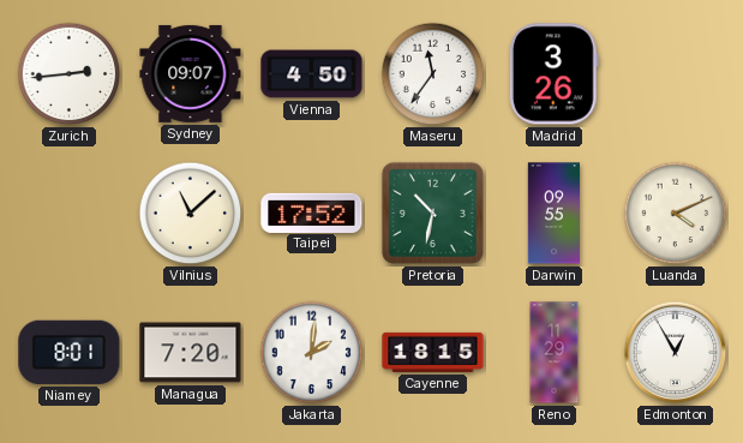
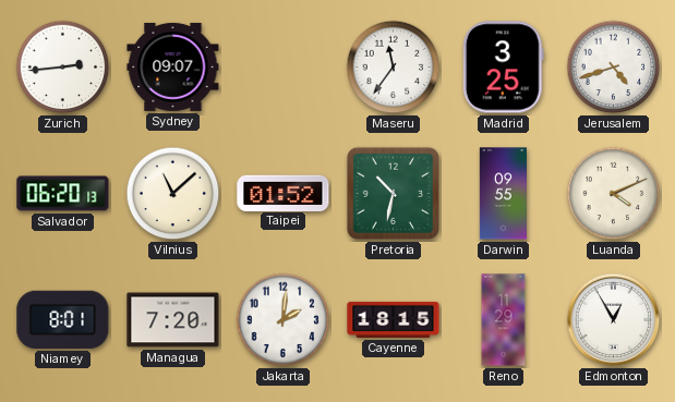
Vienna: 4:50 -> none
Madrid: 3:26 -> 3:25
Jerusalem: none -> 4:42
Salvador: none -> 06:20
Taipei: 17:52 -> 01:52
